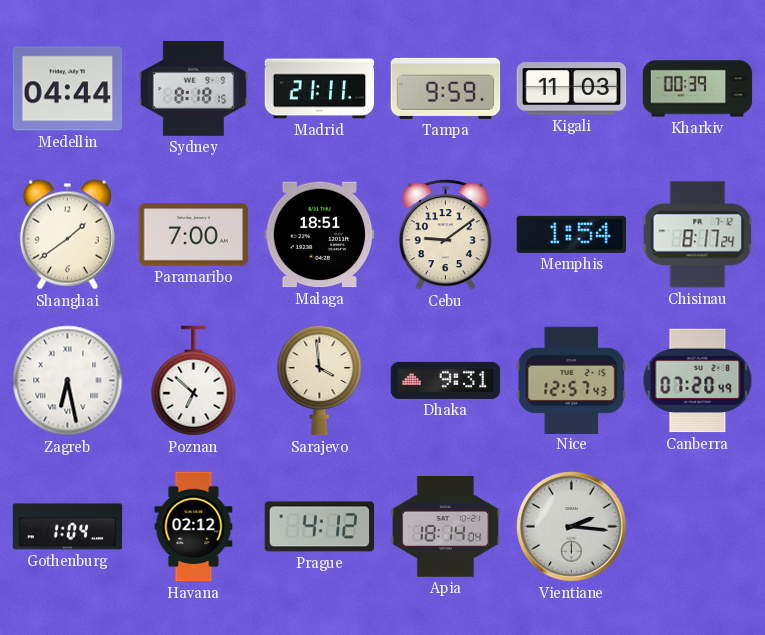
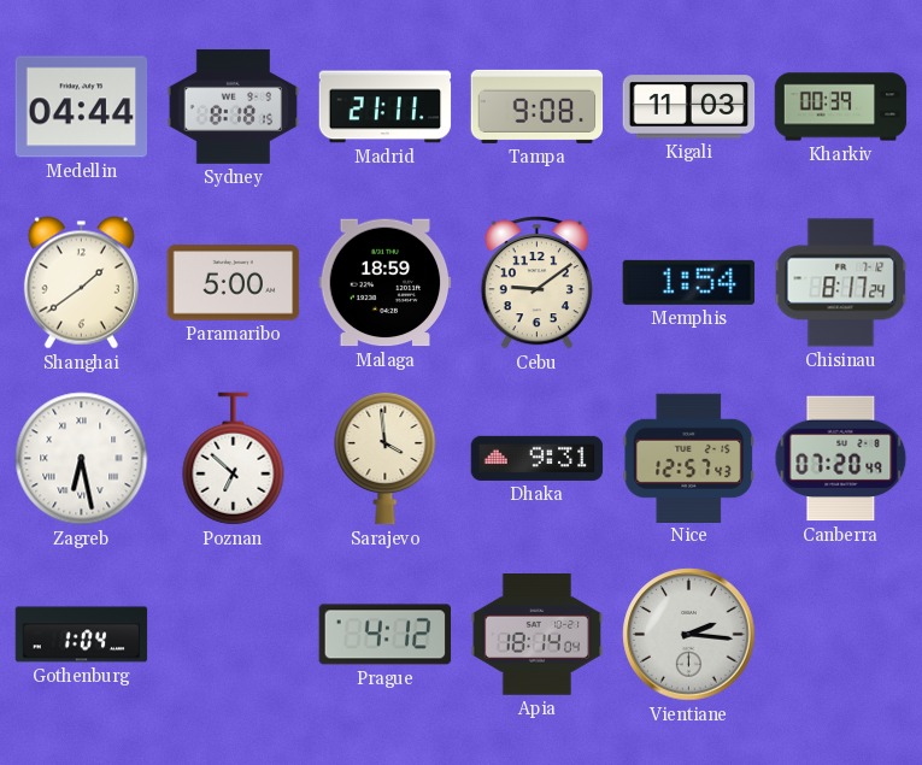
Tampa: 9:59 -> 9:08
Paramaribo: 7:00 -> 5:00
Malaga: 18:51 -> 18:59
Havana: 02:12 -> none
